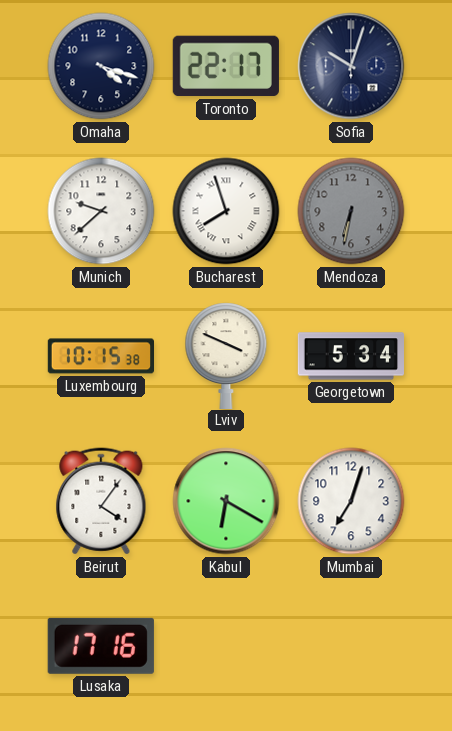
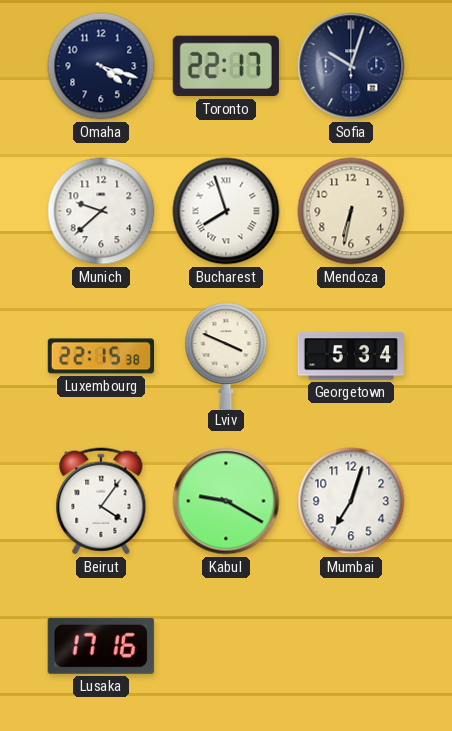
Mendoza dial: grey -> cream
Luxembourg: 10:15 -> 22:15
Kabul: 6:20 -> 9:20
